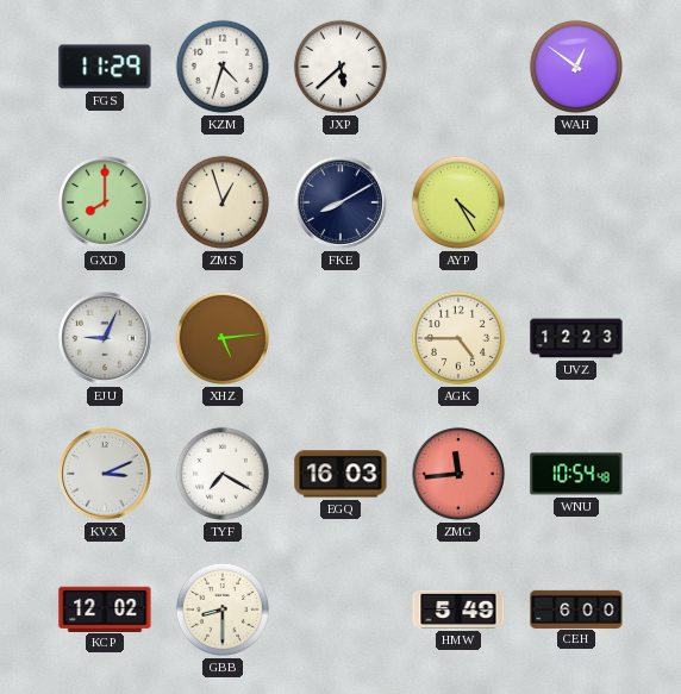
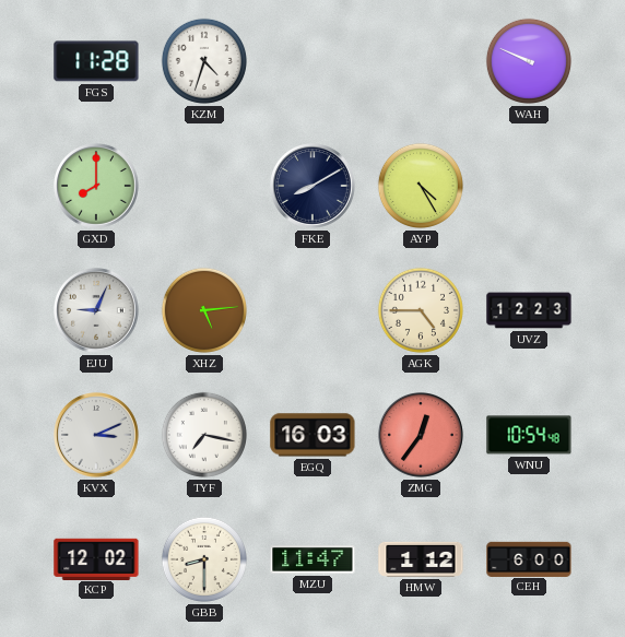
FGS: 11:29 -> 11:28
JXP: 5:38 -> none
WAH: 12:51 -> 9:49
ZMS: 12:57 -> none
TYF: 7:20 -> 7:17
ZMG: 11:44 -> 12:36
MZU: none -> 11:47
HMW: 5:49 -> 1:12
